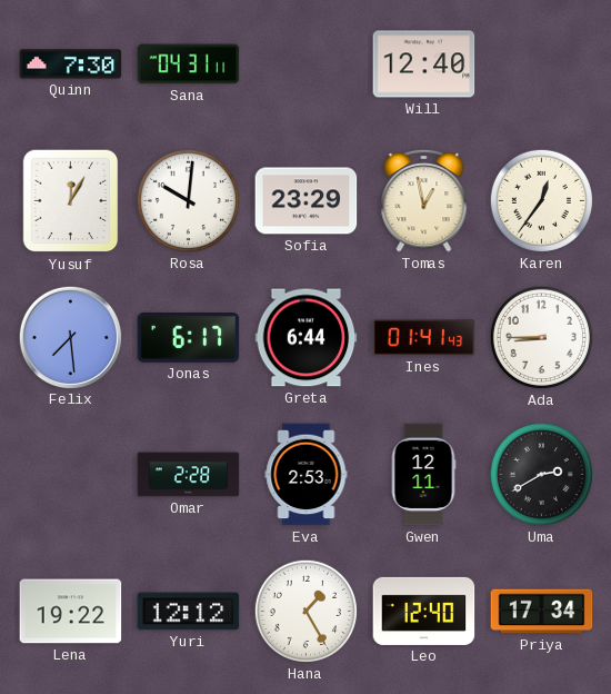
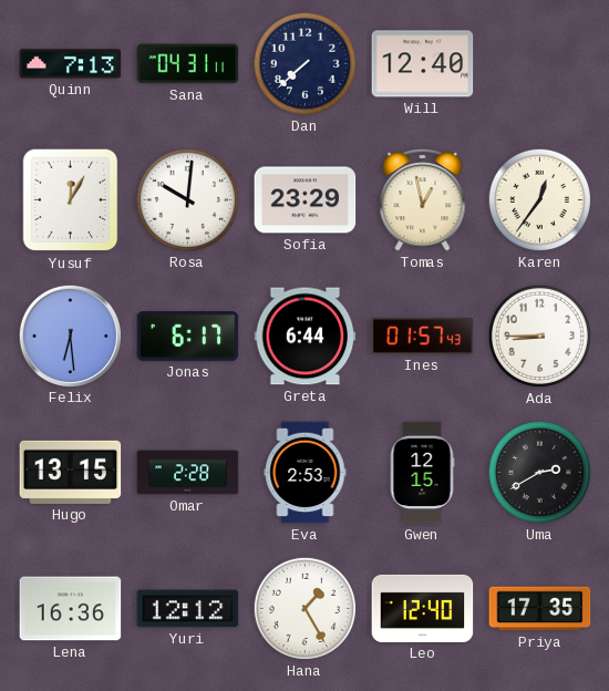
Quinn: 7:30 -> 7:13
Dan: none -> 7:38
Felix: 7:29 -> 6:29
Ines: 01:41 -> 01:57
Hugo: none -> 13:15
Gwen: 12:11 -> 12:15
Lena: 19:22 -> 16:36
Priya: 17:34 -> 17:35
